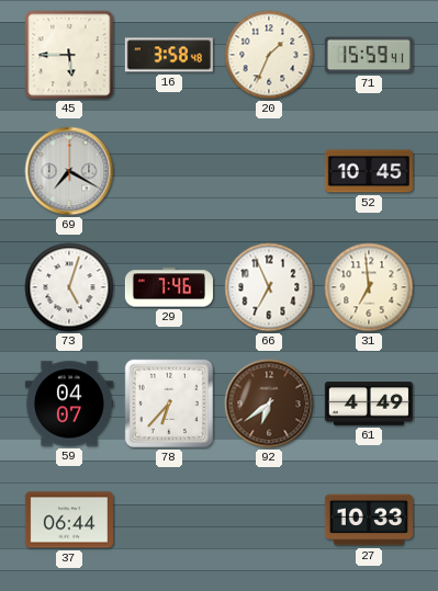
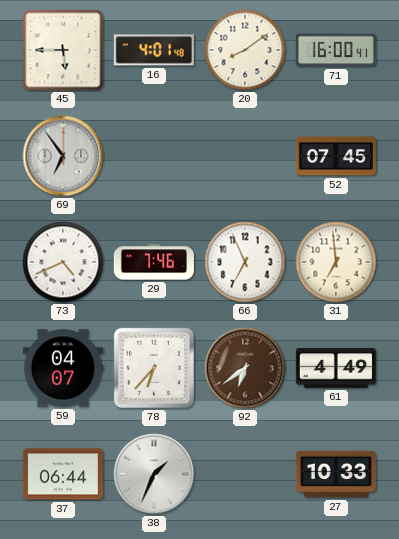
16: 3:58 -> 4:01
20: 1:34 -> 8:09
71: 15:59 -> 16:00
69: 7:20 -> 6:54
52: 10:45 -> 07:45
73: 5:03 -> 4:41
38: none -> 1:34
